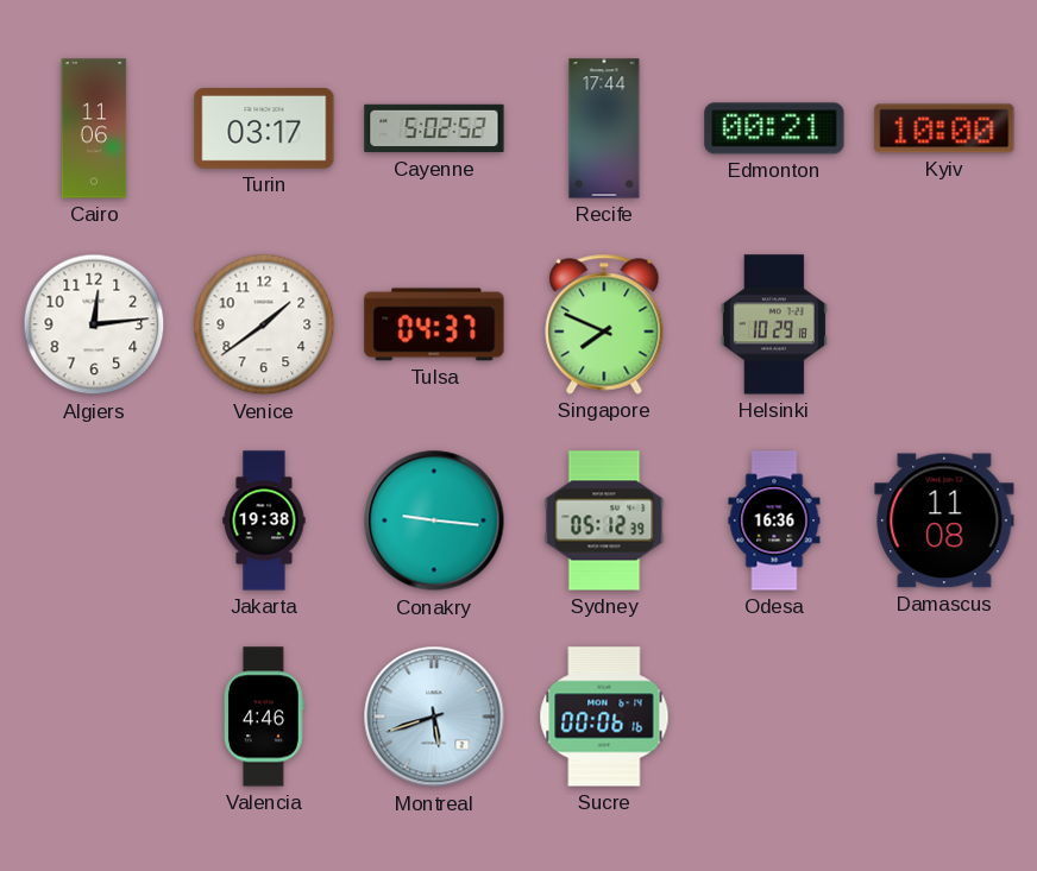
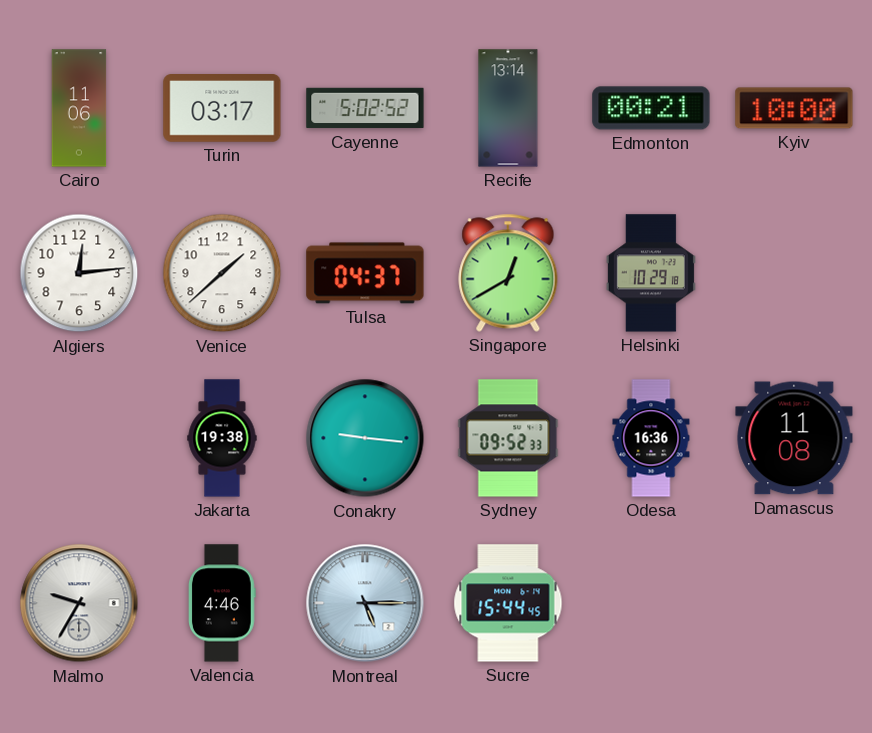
Recife: 17:44 -> 13:14
Venice: 1:39 -> 1:38
Singapore: 7:49 -> 12:40
Sydney: 05:12 -> 09:52
Malmo: none -> 9:35
Montreal: 5:42 -> 5:15
Sucre: 00:06 -> 15:44
